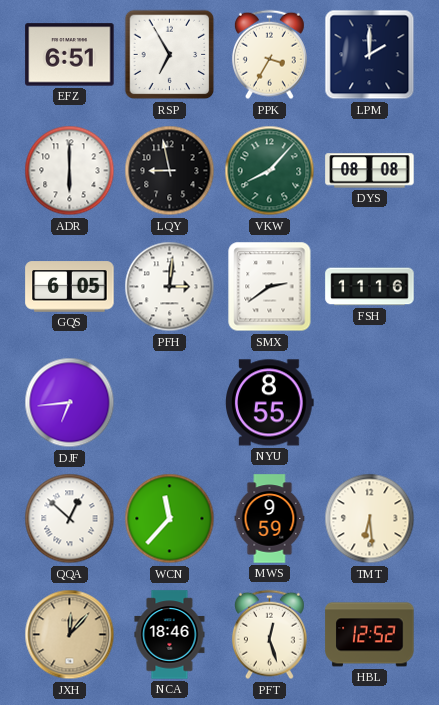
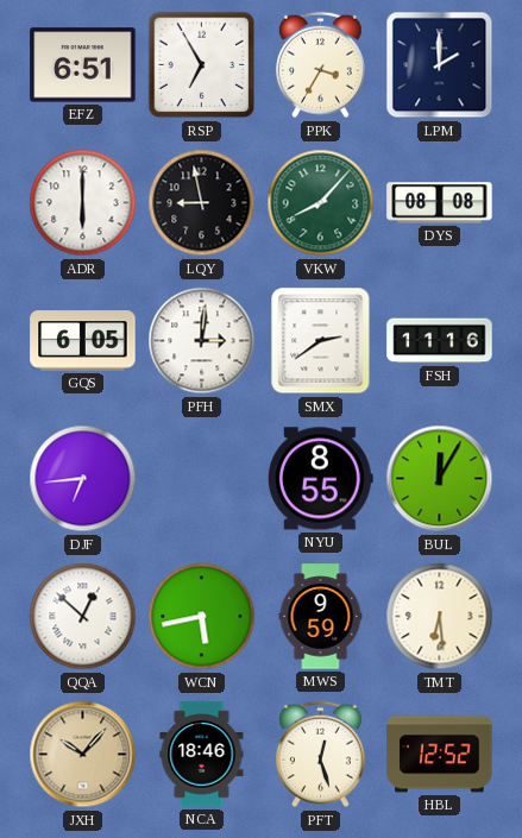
BUL: none -> 12:05
WCN: 11:37 -> 5:43
JXH: 12:07 -> 10:07
